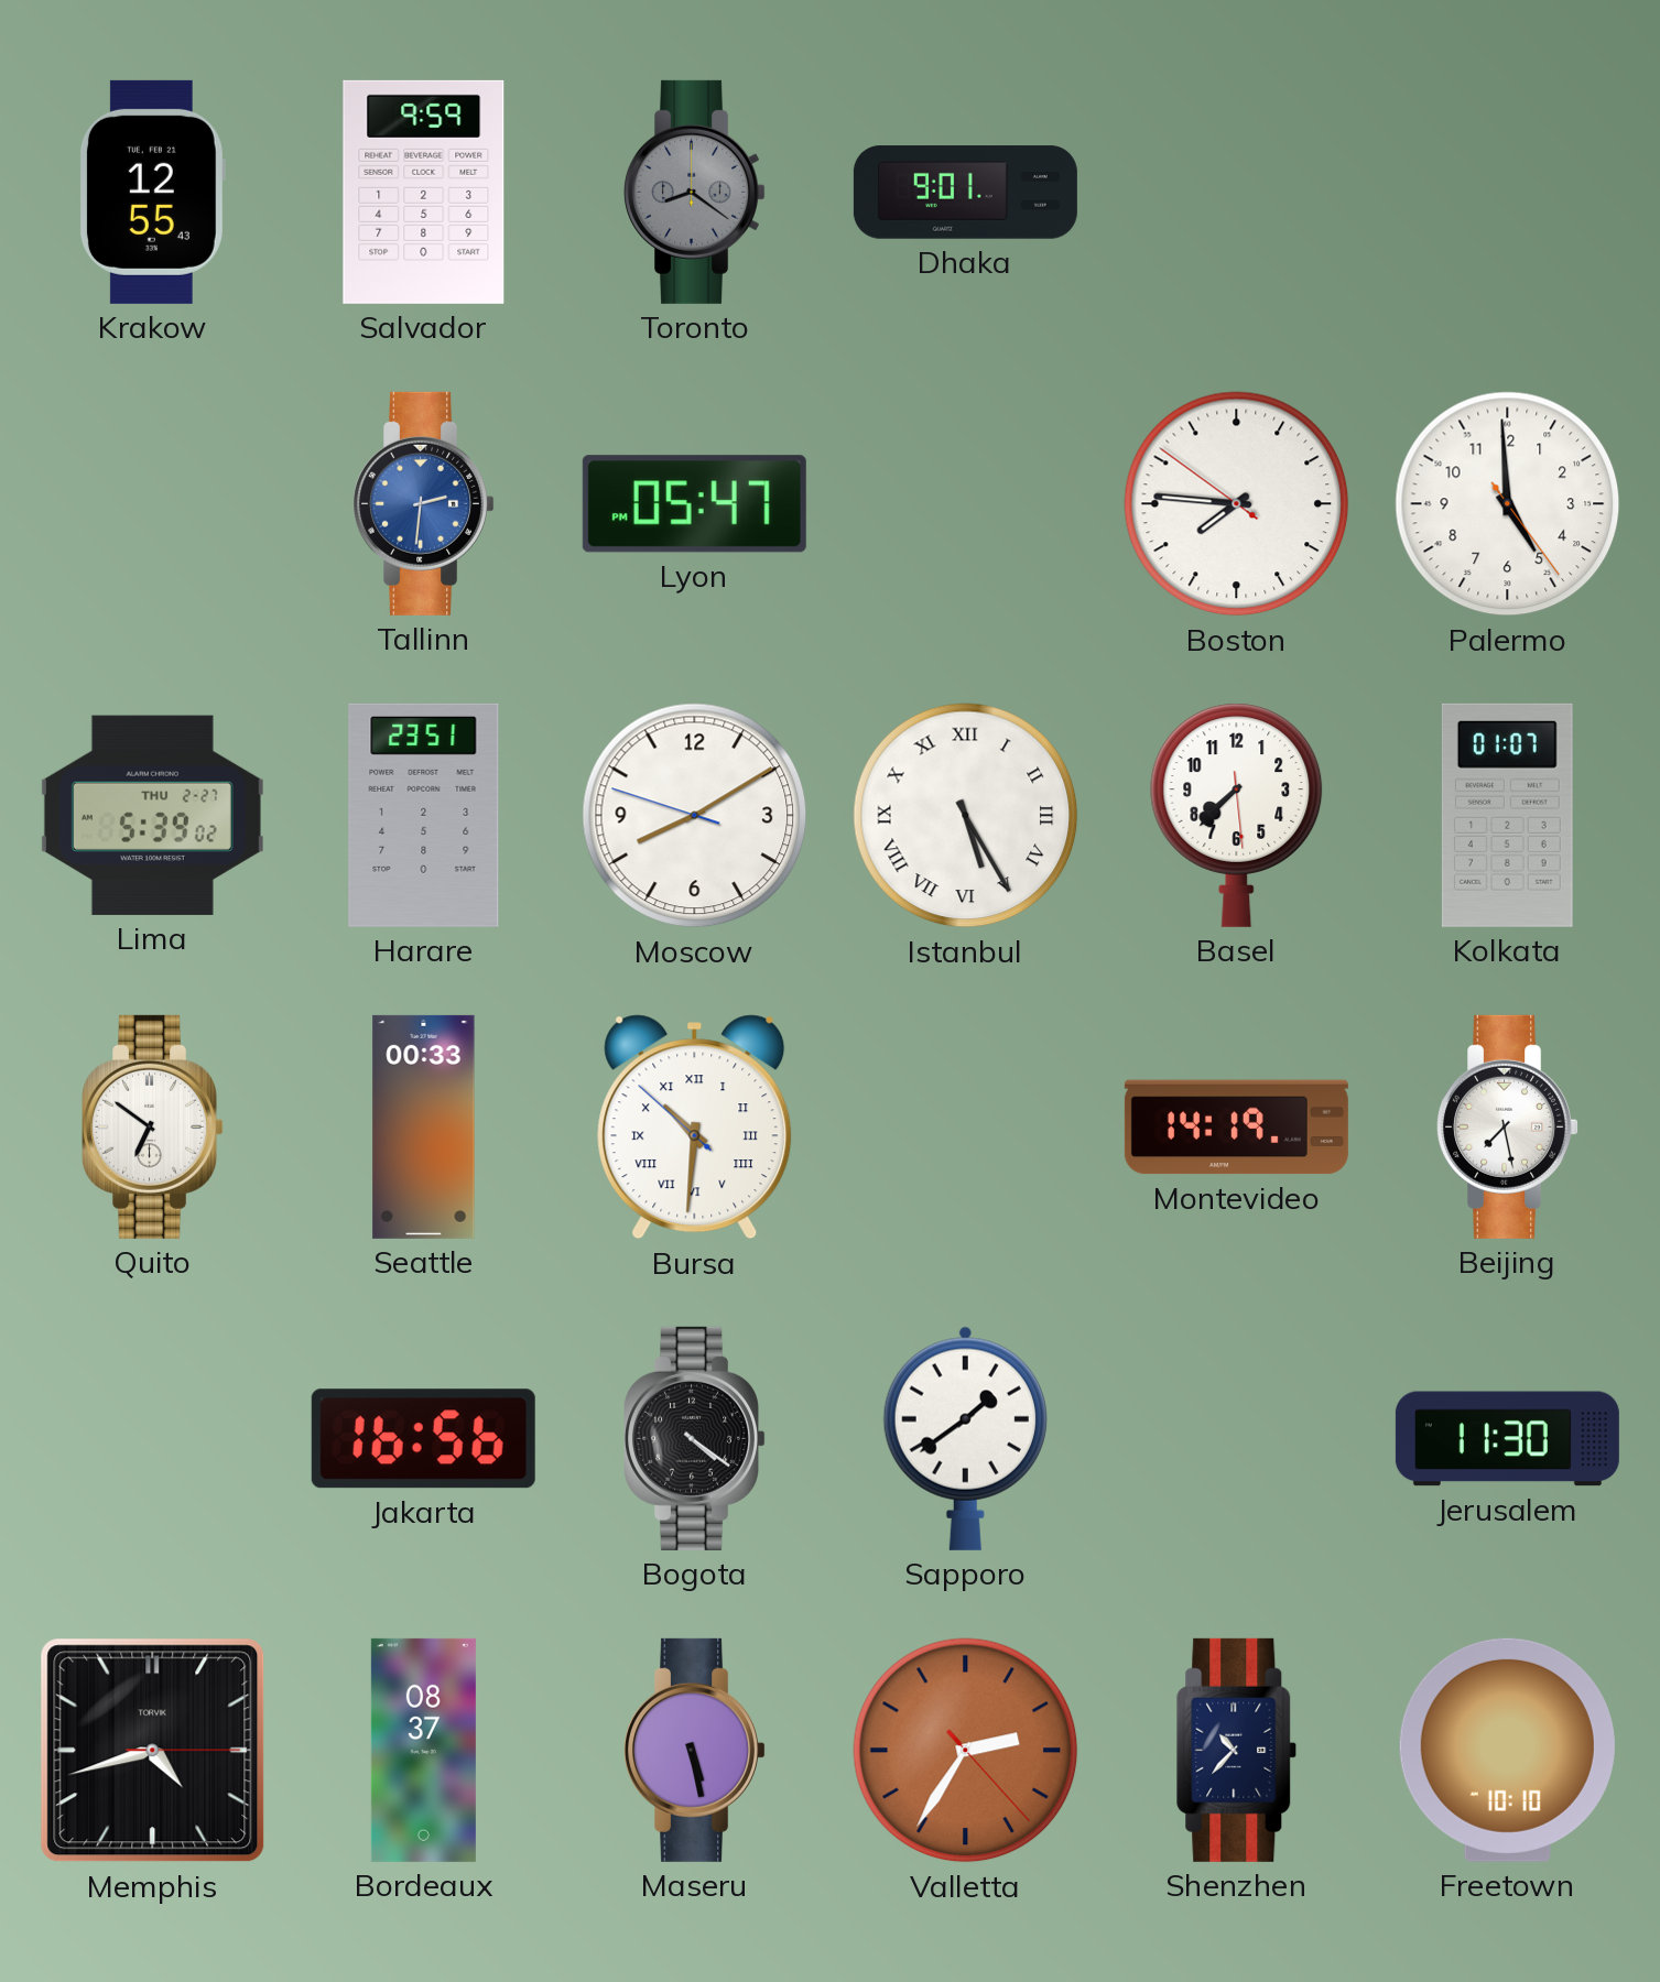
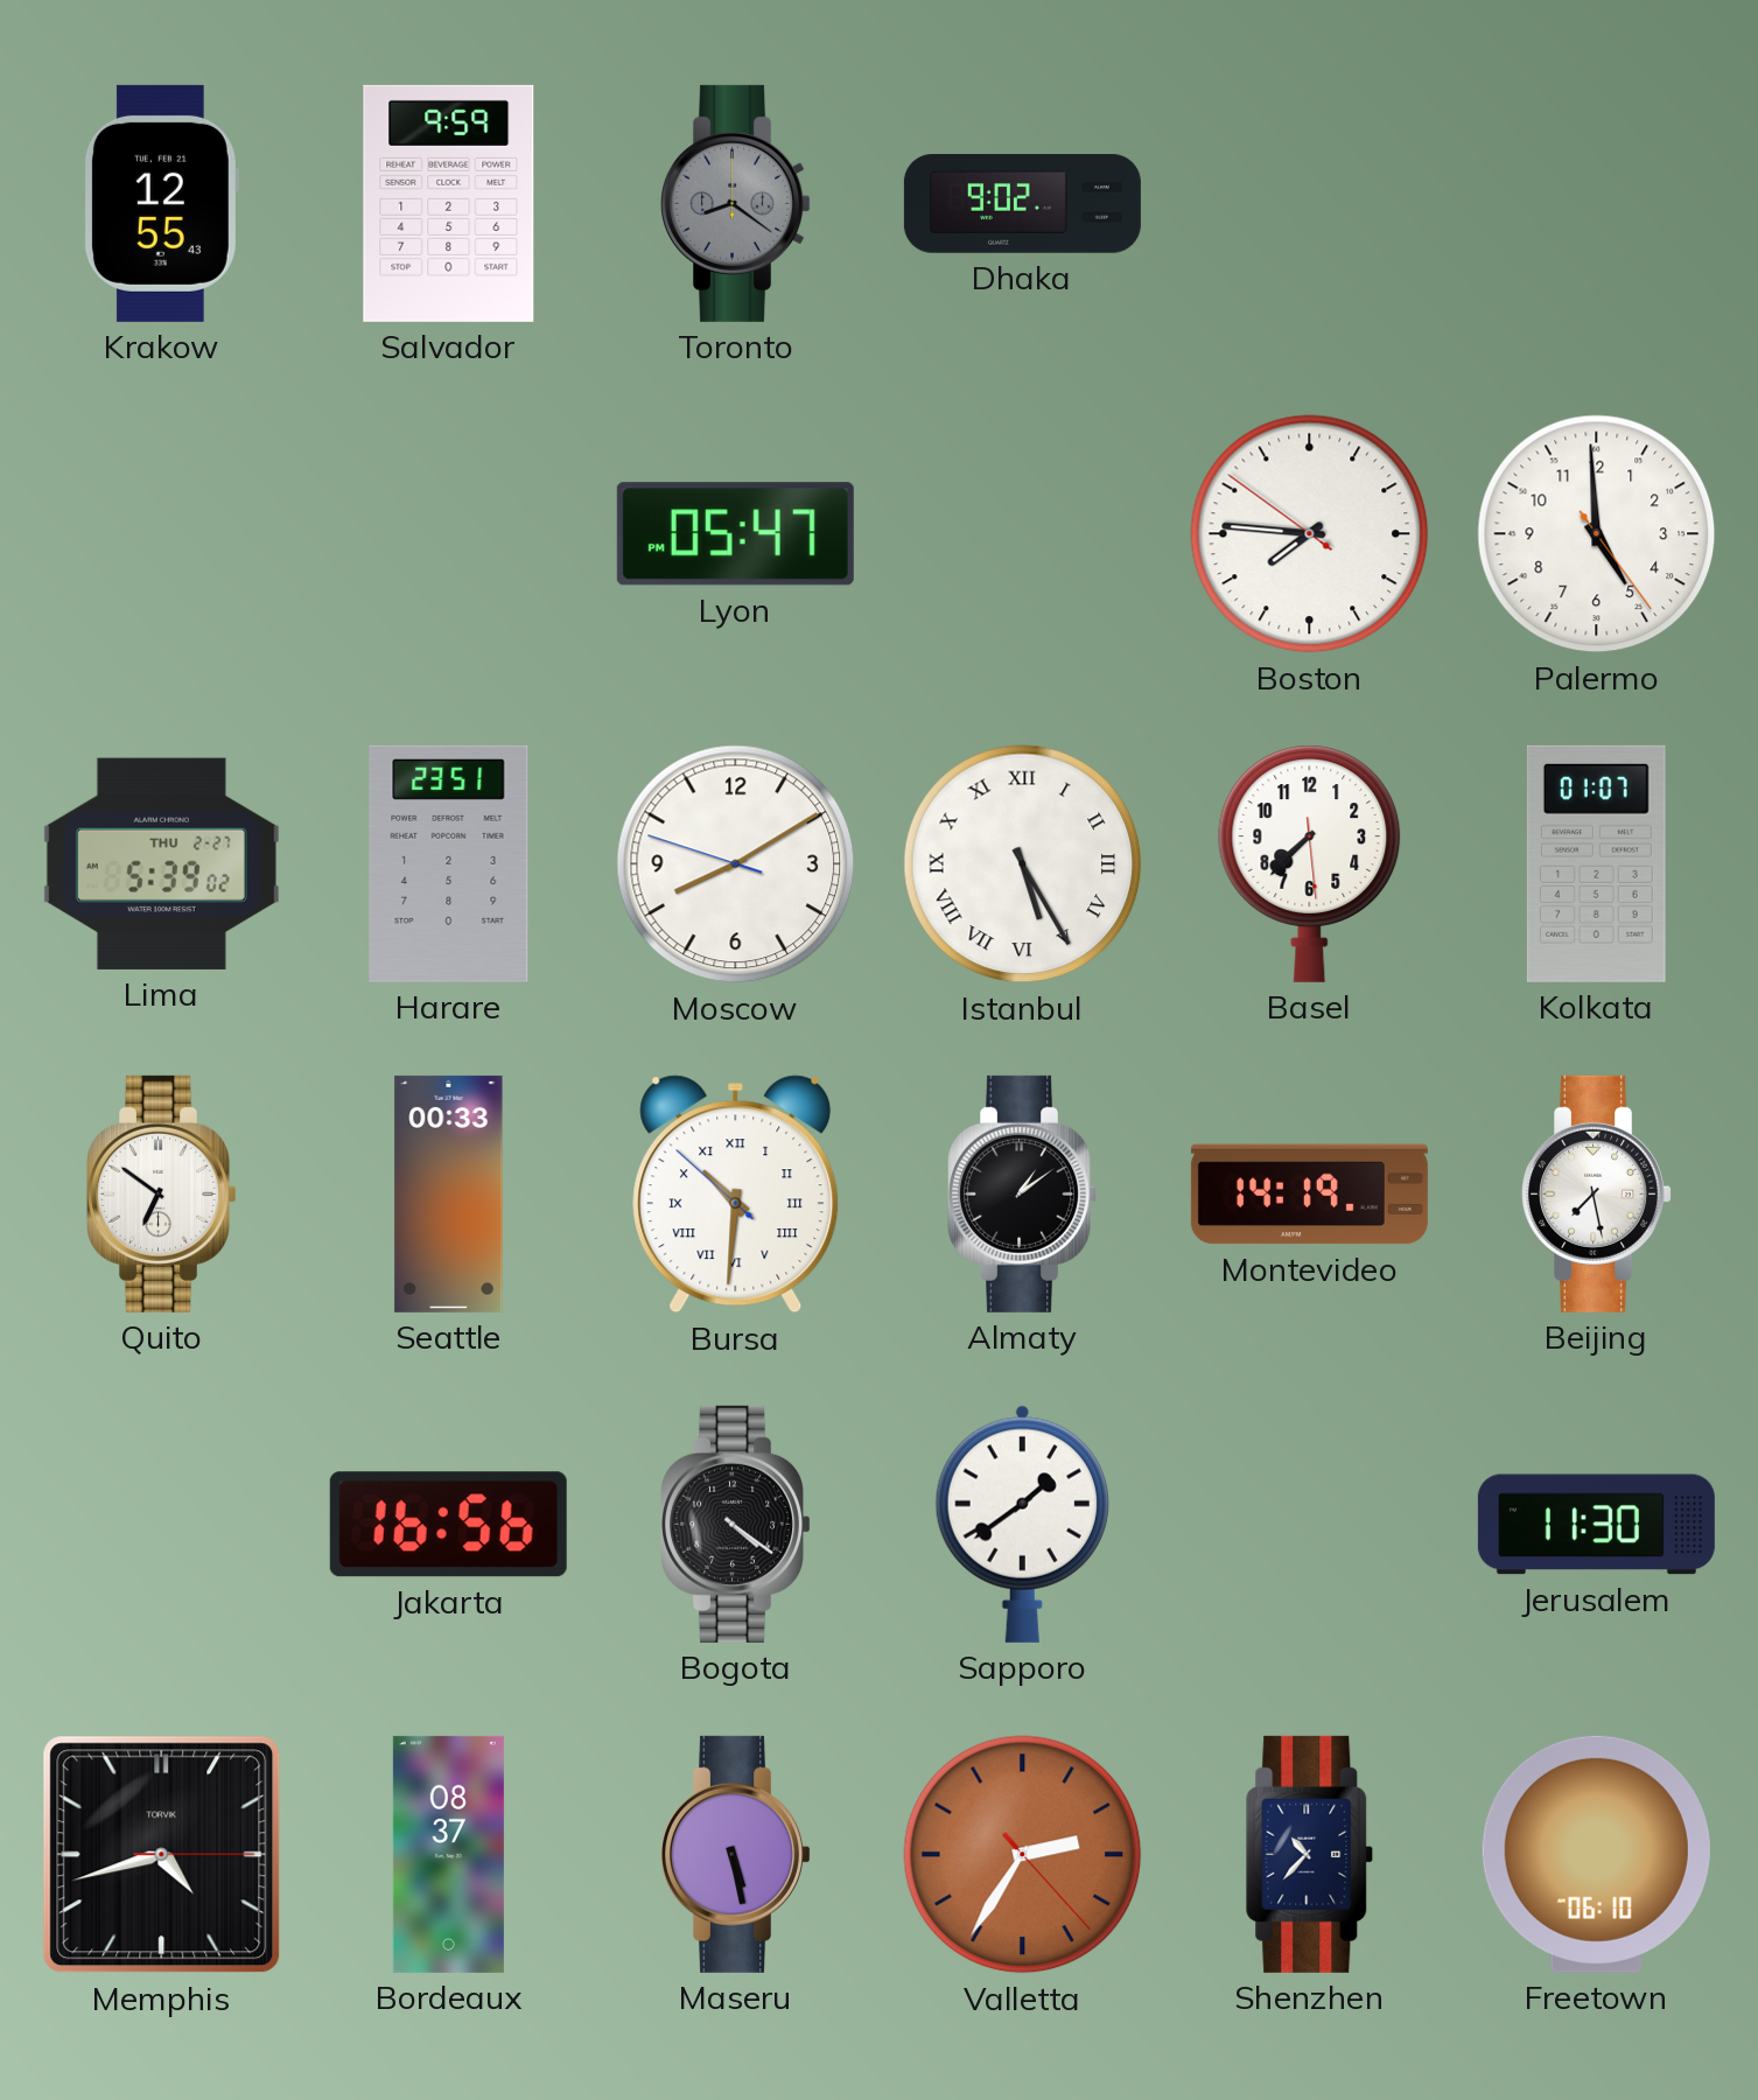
Dhaka: 9:01 -> 9:02
Tallinn: 2:31 -> none
Almaty: none -> 1:09
Freetown: 10:10 -> 06:10
